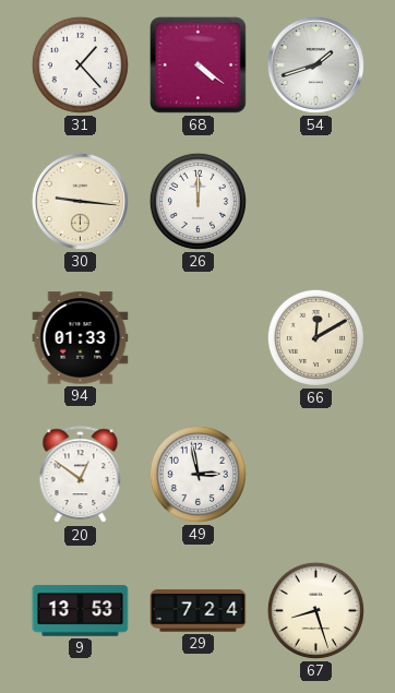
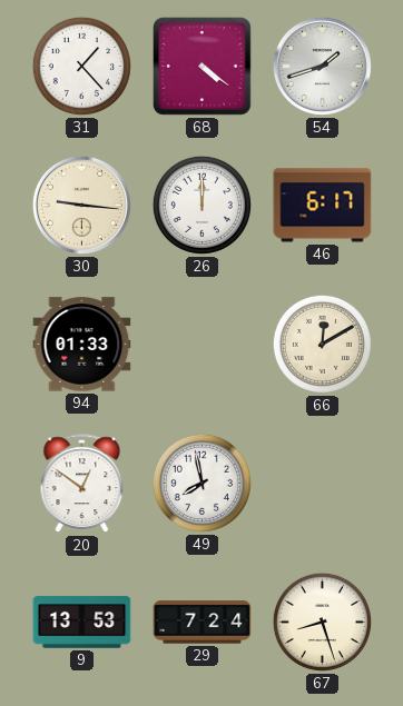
46: none -> 6:17
49: 2:58 -> 7:58
